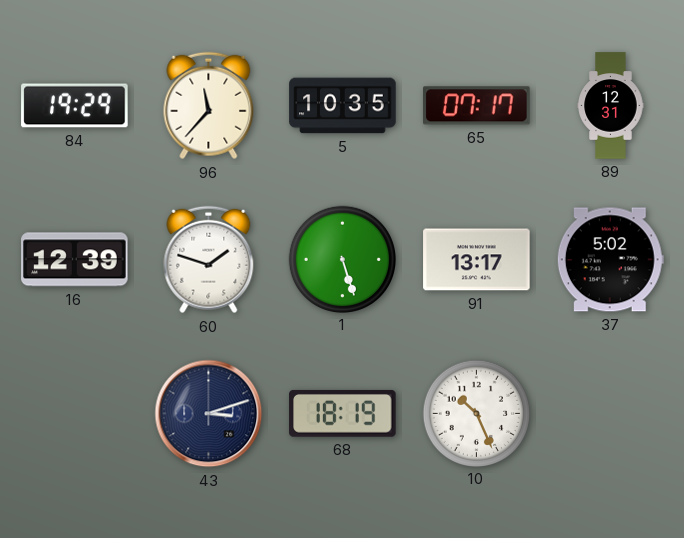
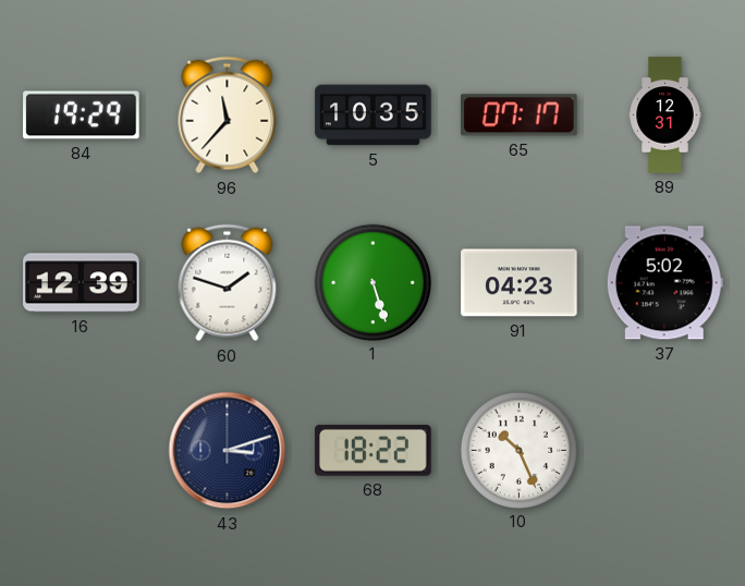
91: 13:17 -> 04:23
68: 18:19 -> 18:22
